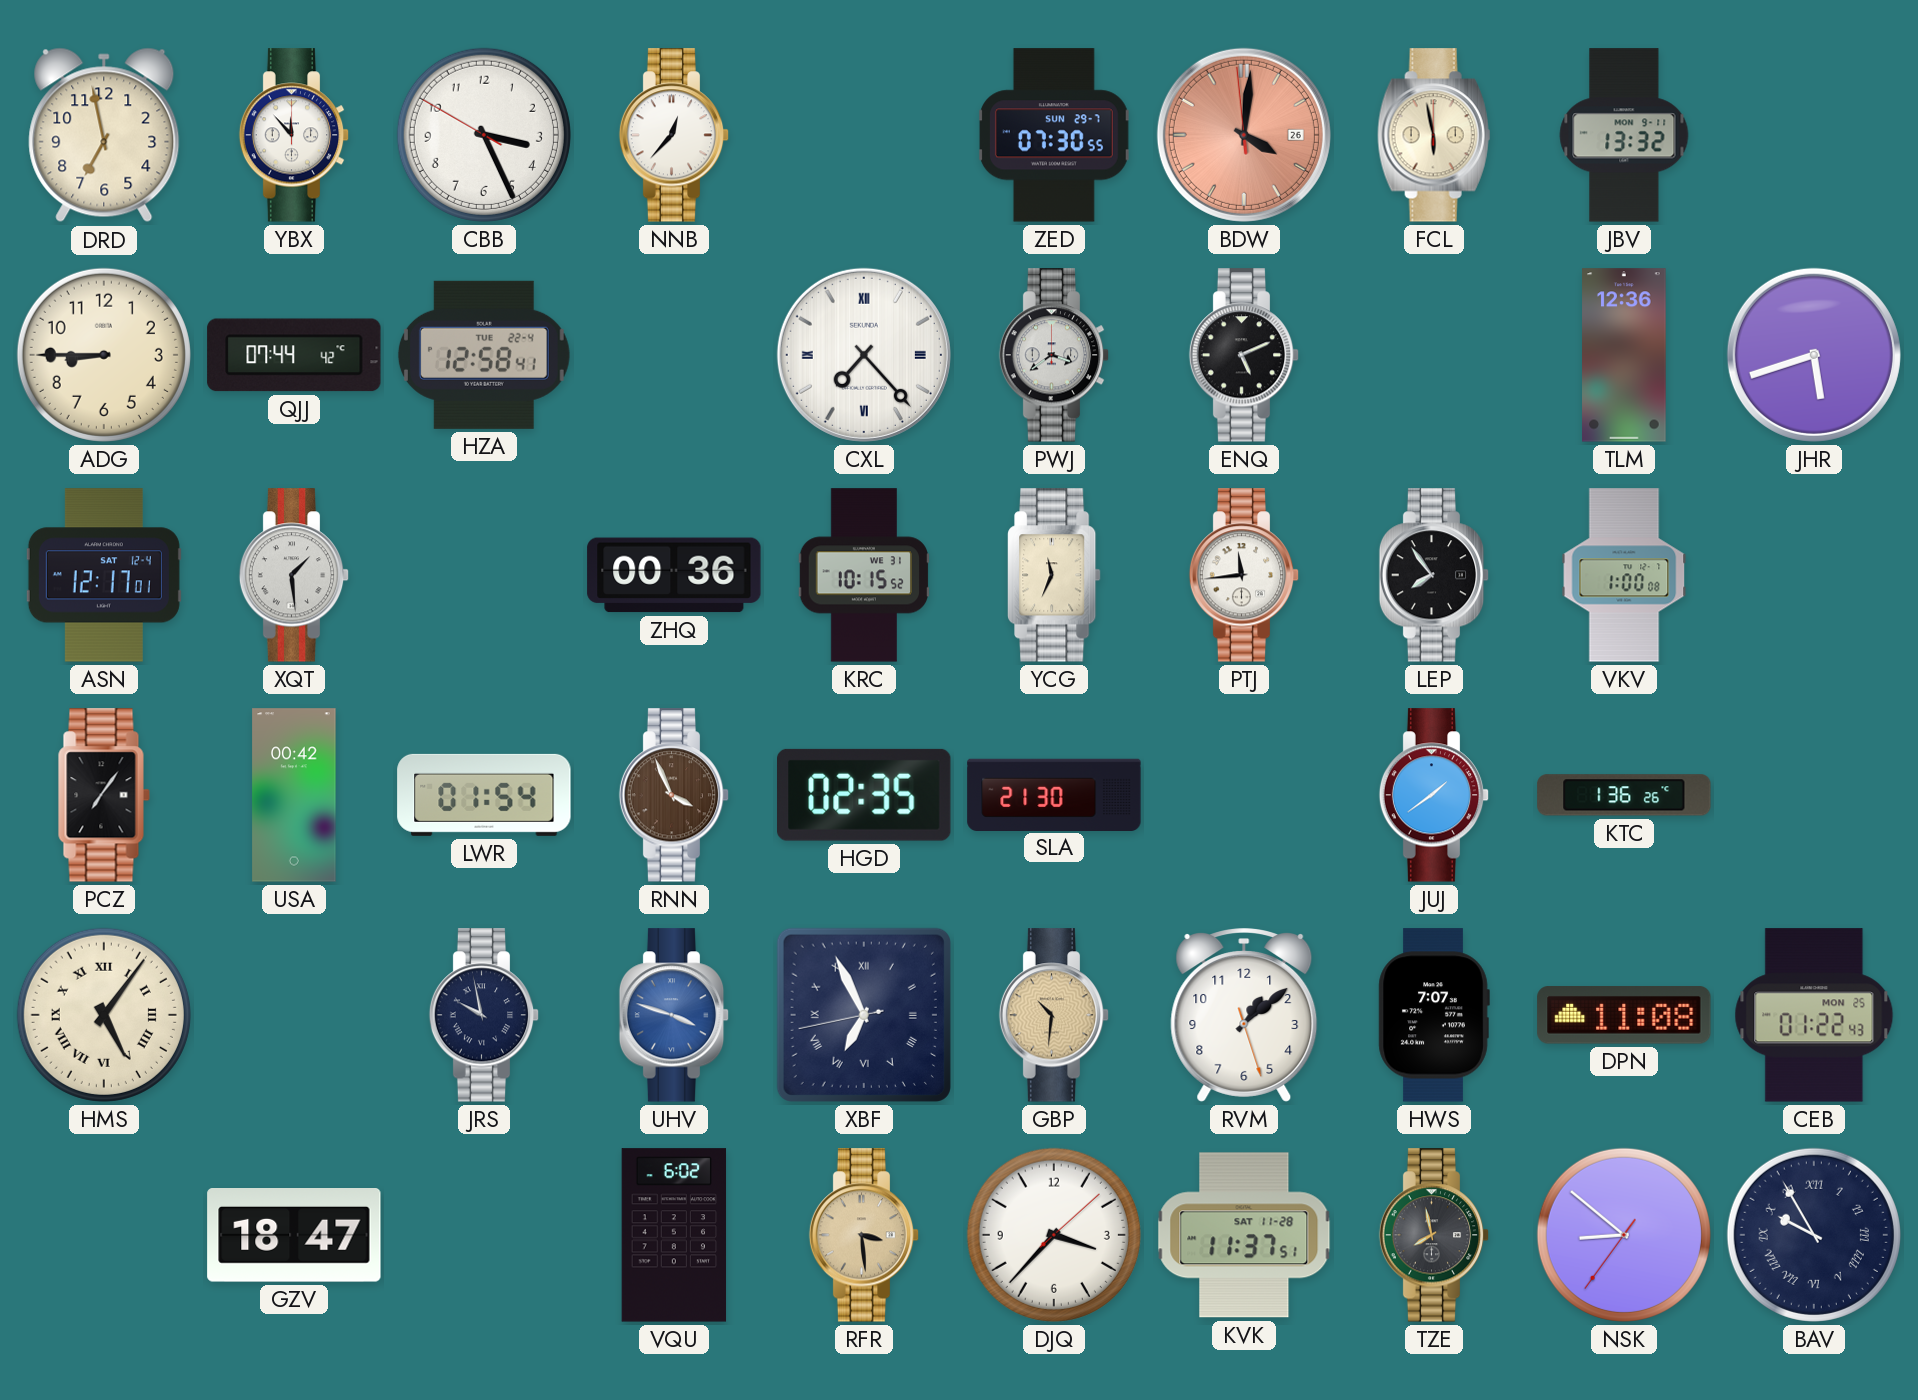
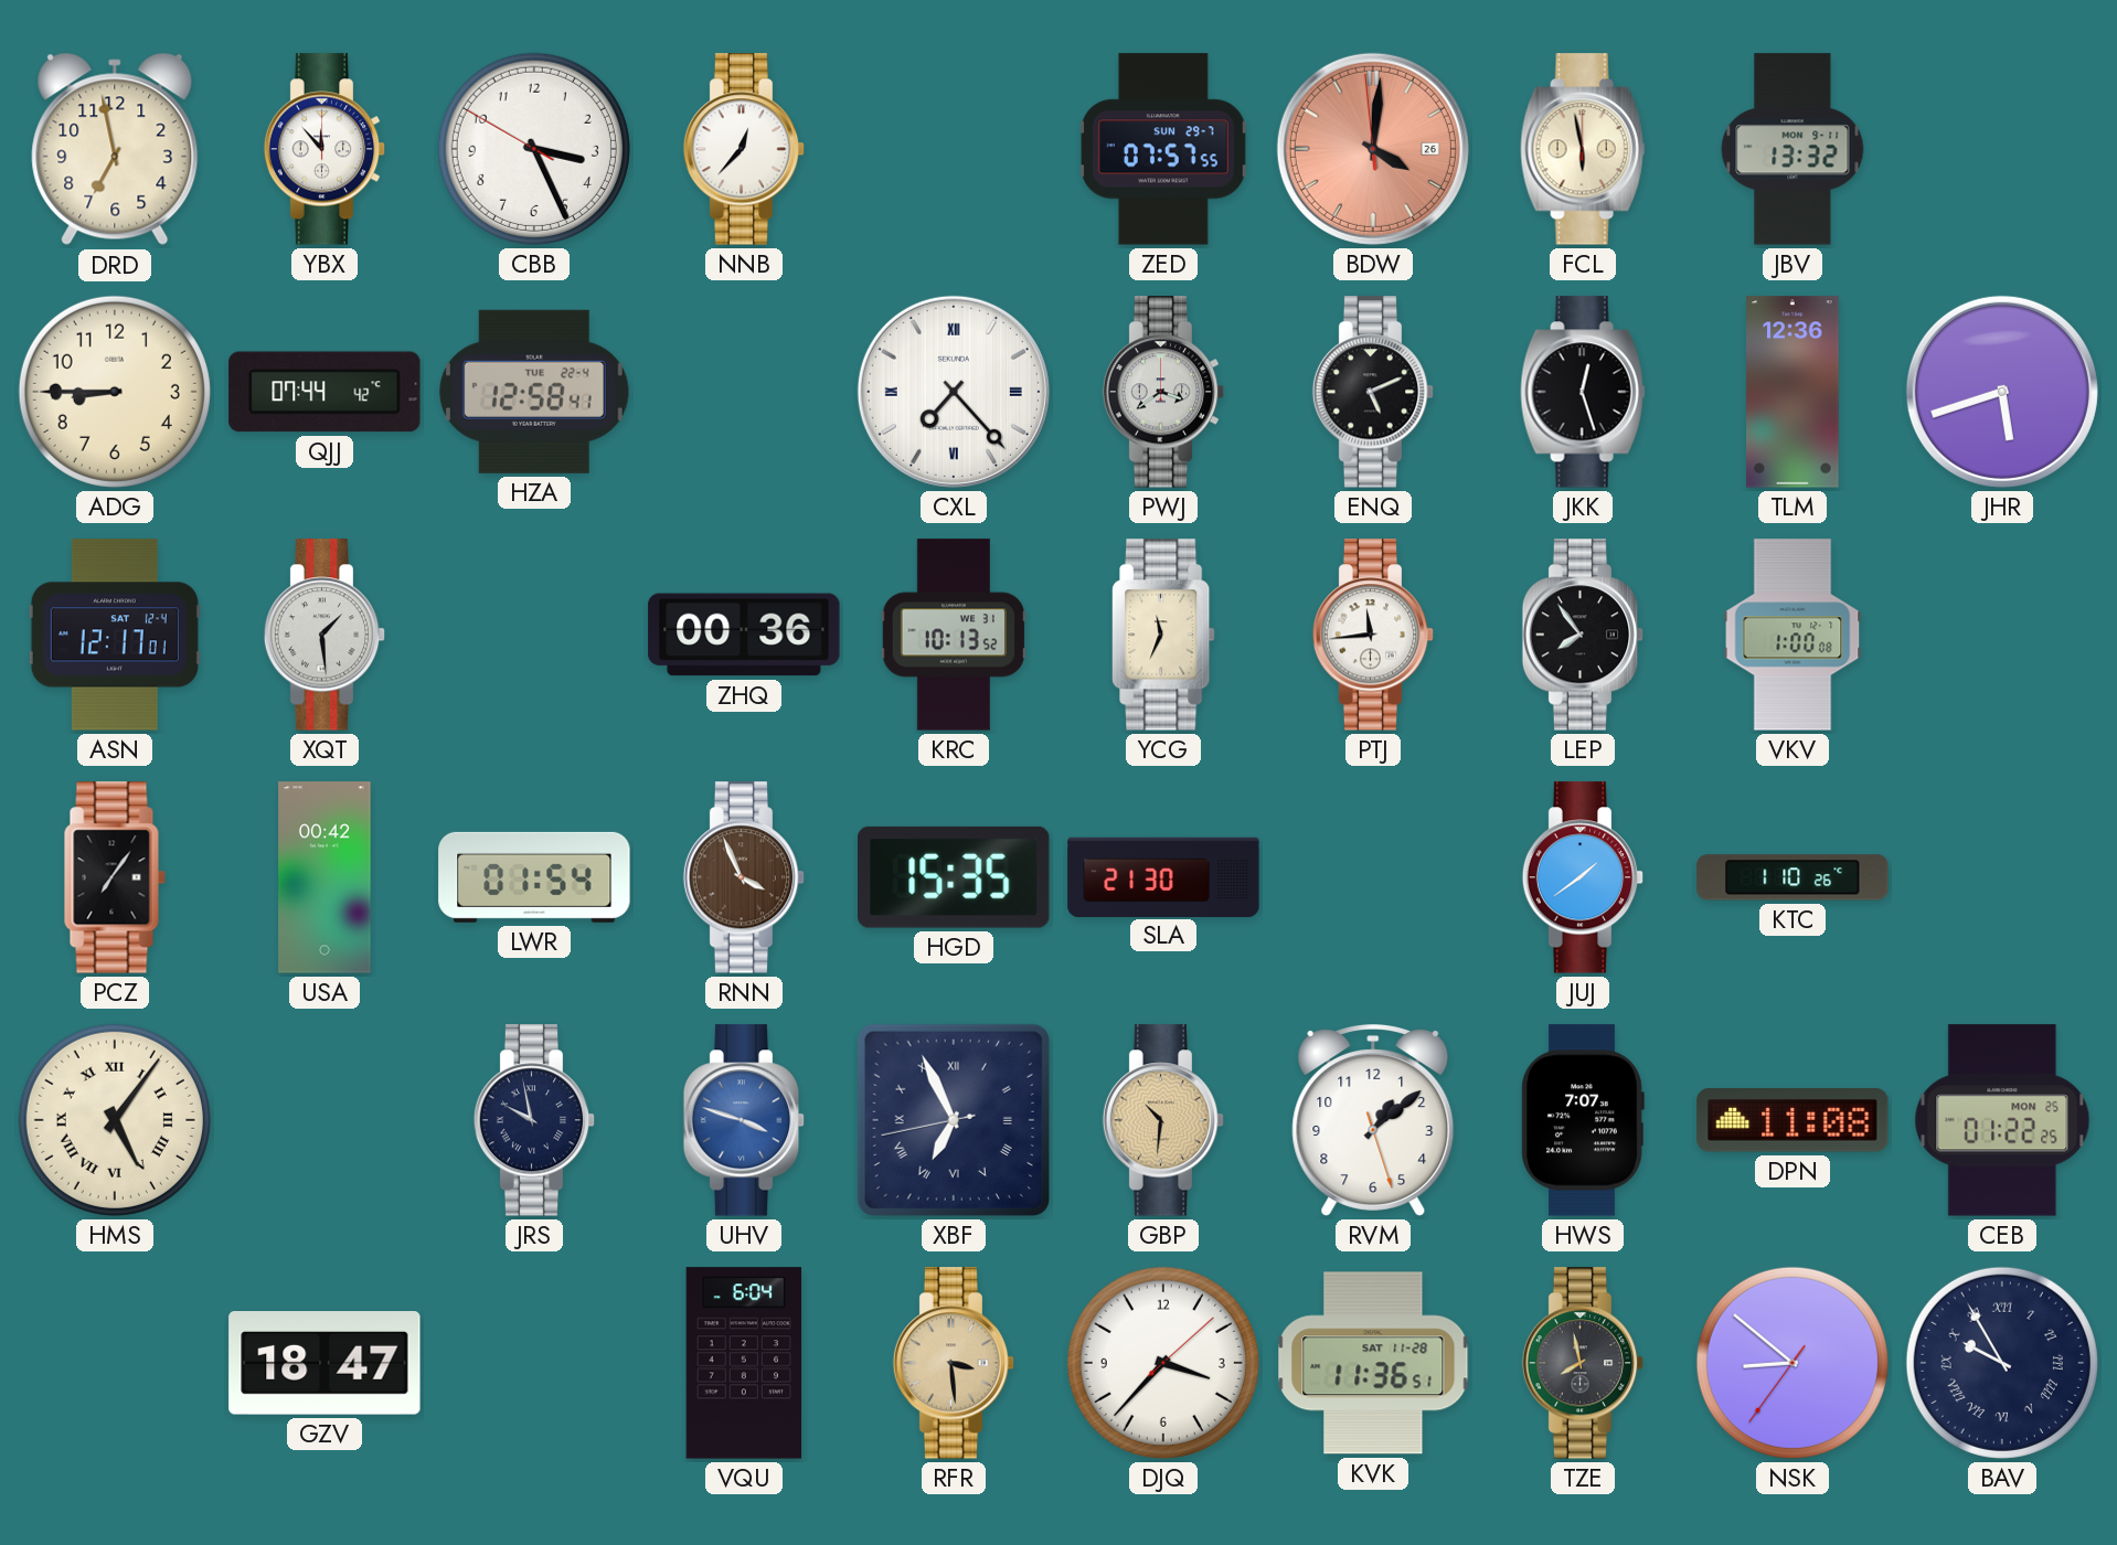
ZED: 07:30 -> 07:57
JKK: none -> 12:27
KRC: 10:15 -> 10:13
HGD: 02:35 -> 15:35
KTC: 1:36 -> 1:10
CEB: 01:22:43 -> 01:22:25
VQU: 6:02 -> 6:04
KVK: 11:37 -> 11:36
